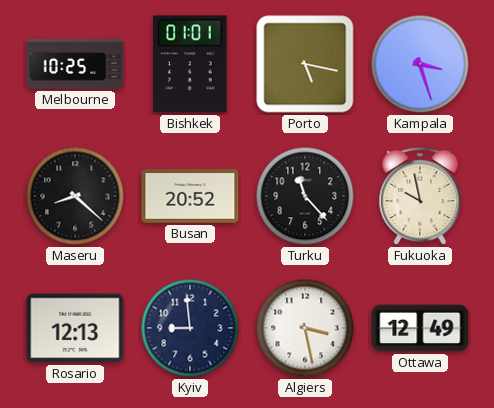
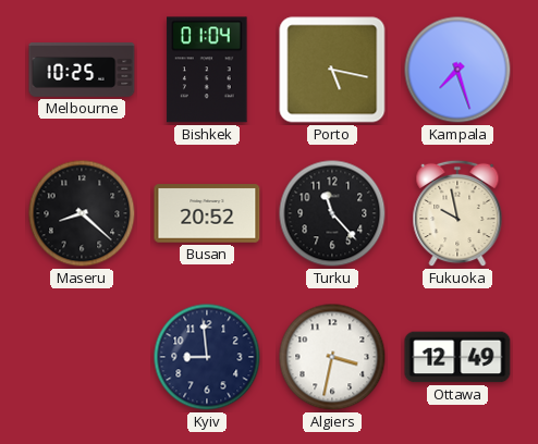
Bishkek: 01:01 -> 01:04
Kampala: 3:27 -> 7:27
Rosario: 12:13 -> none
Algiers: 3:28 -> 3:32
